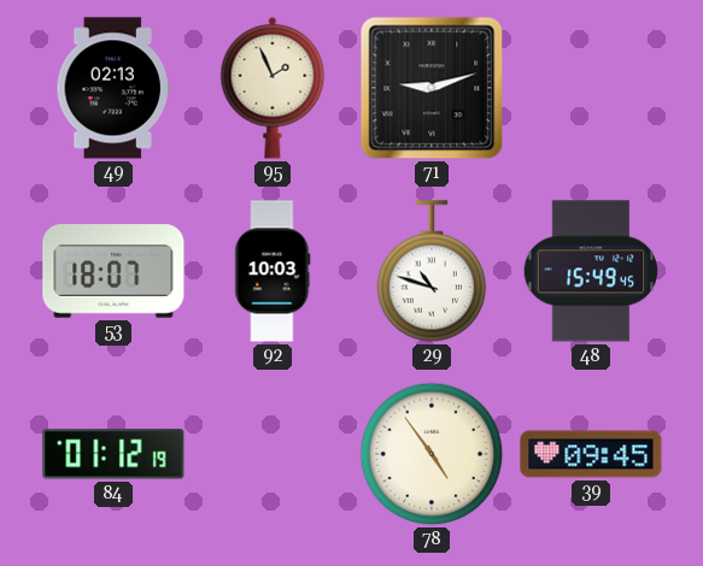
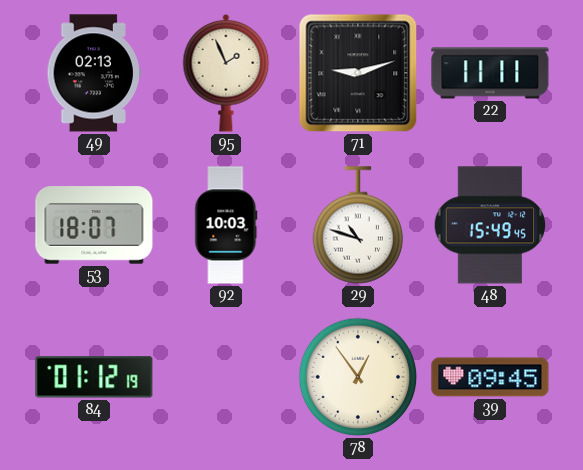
22: none -> 11:11
78: 4:54 -> 12:54
